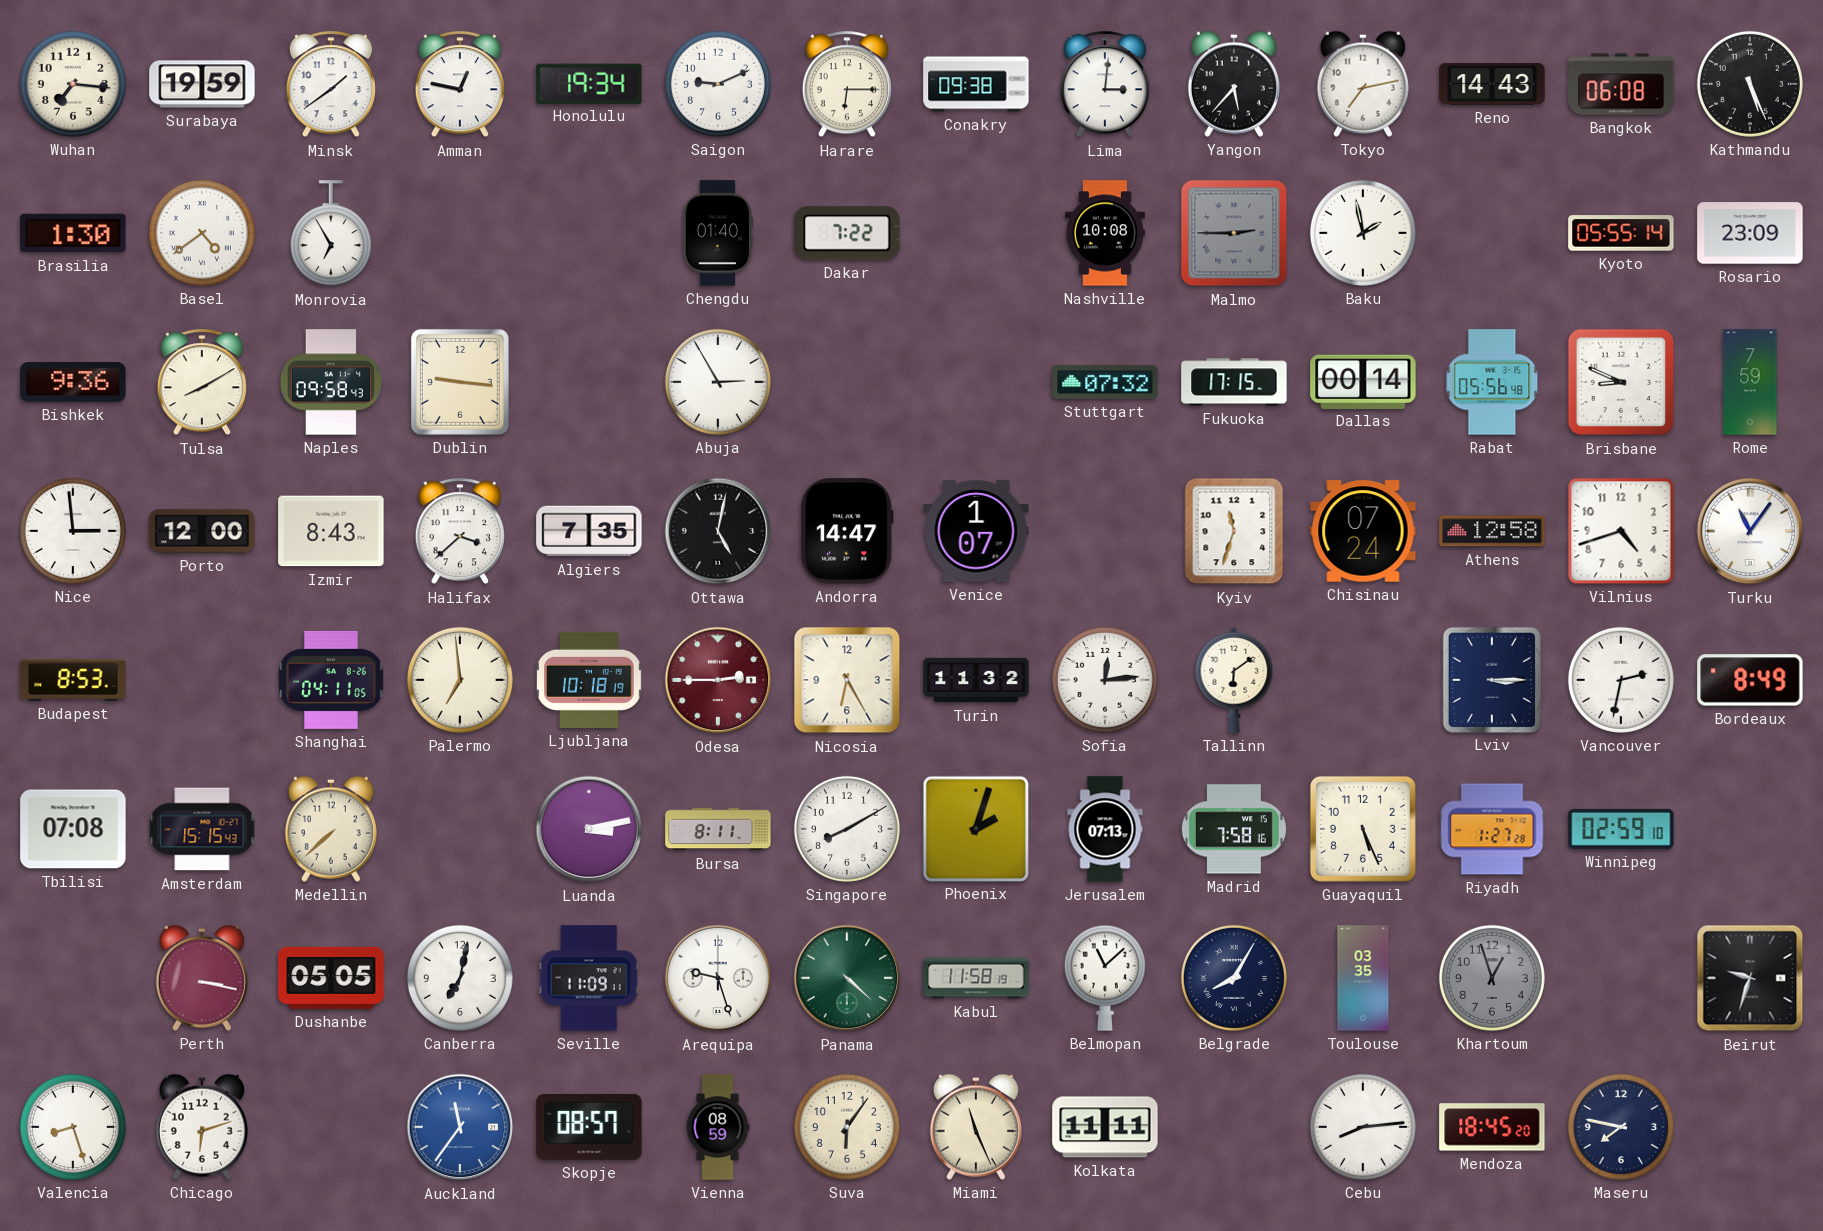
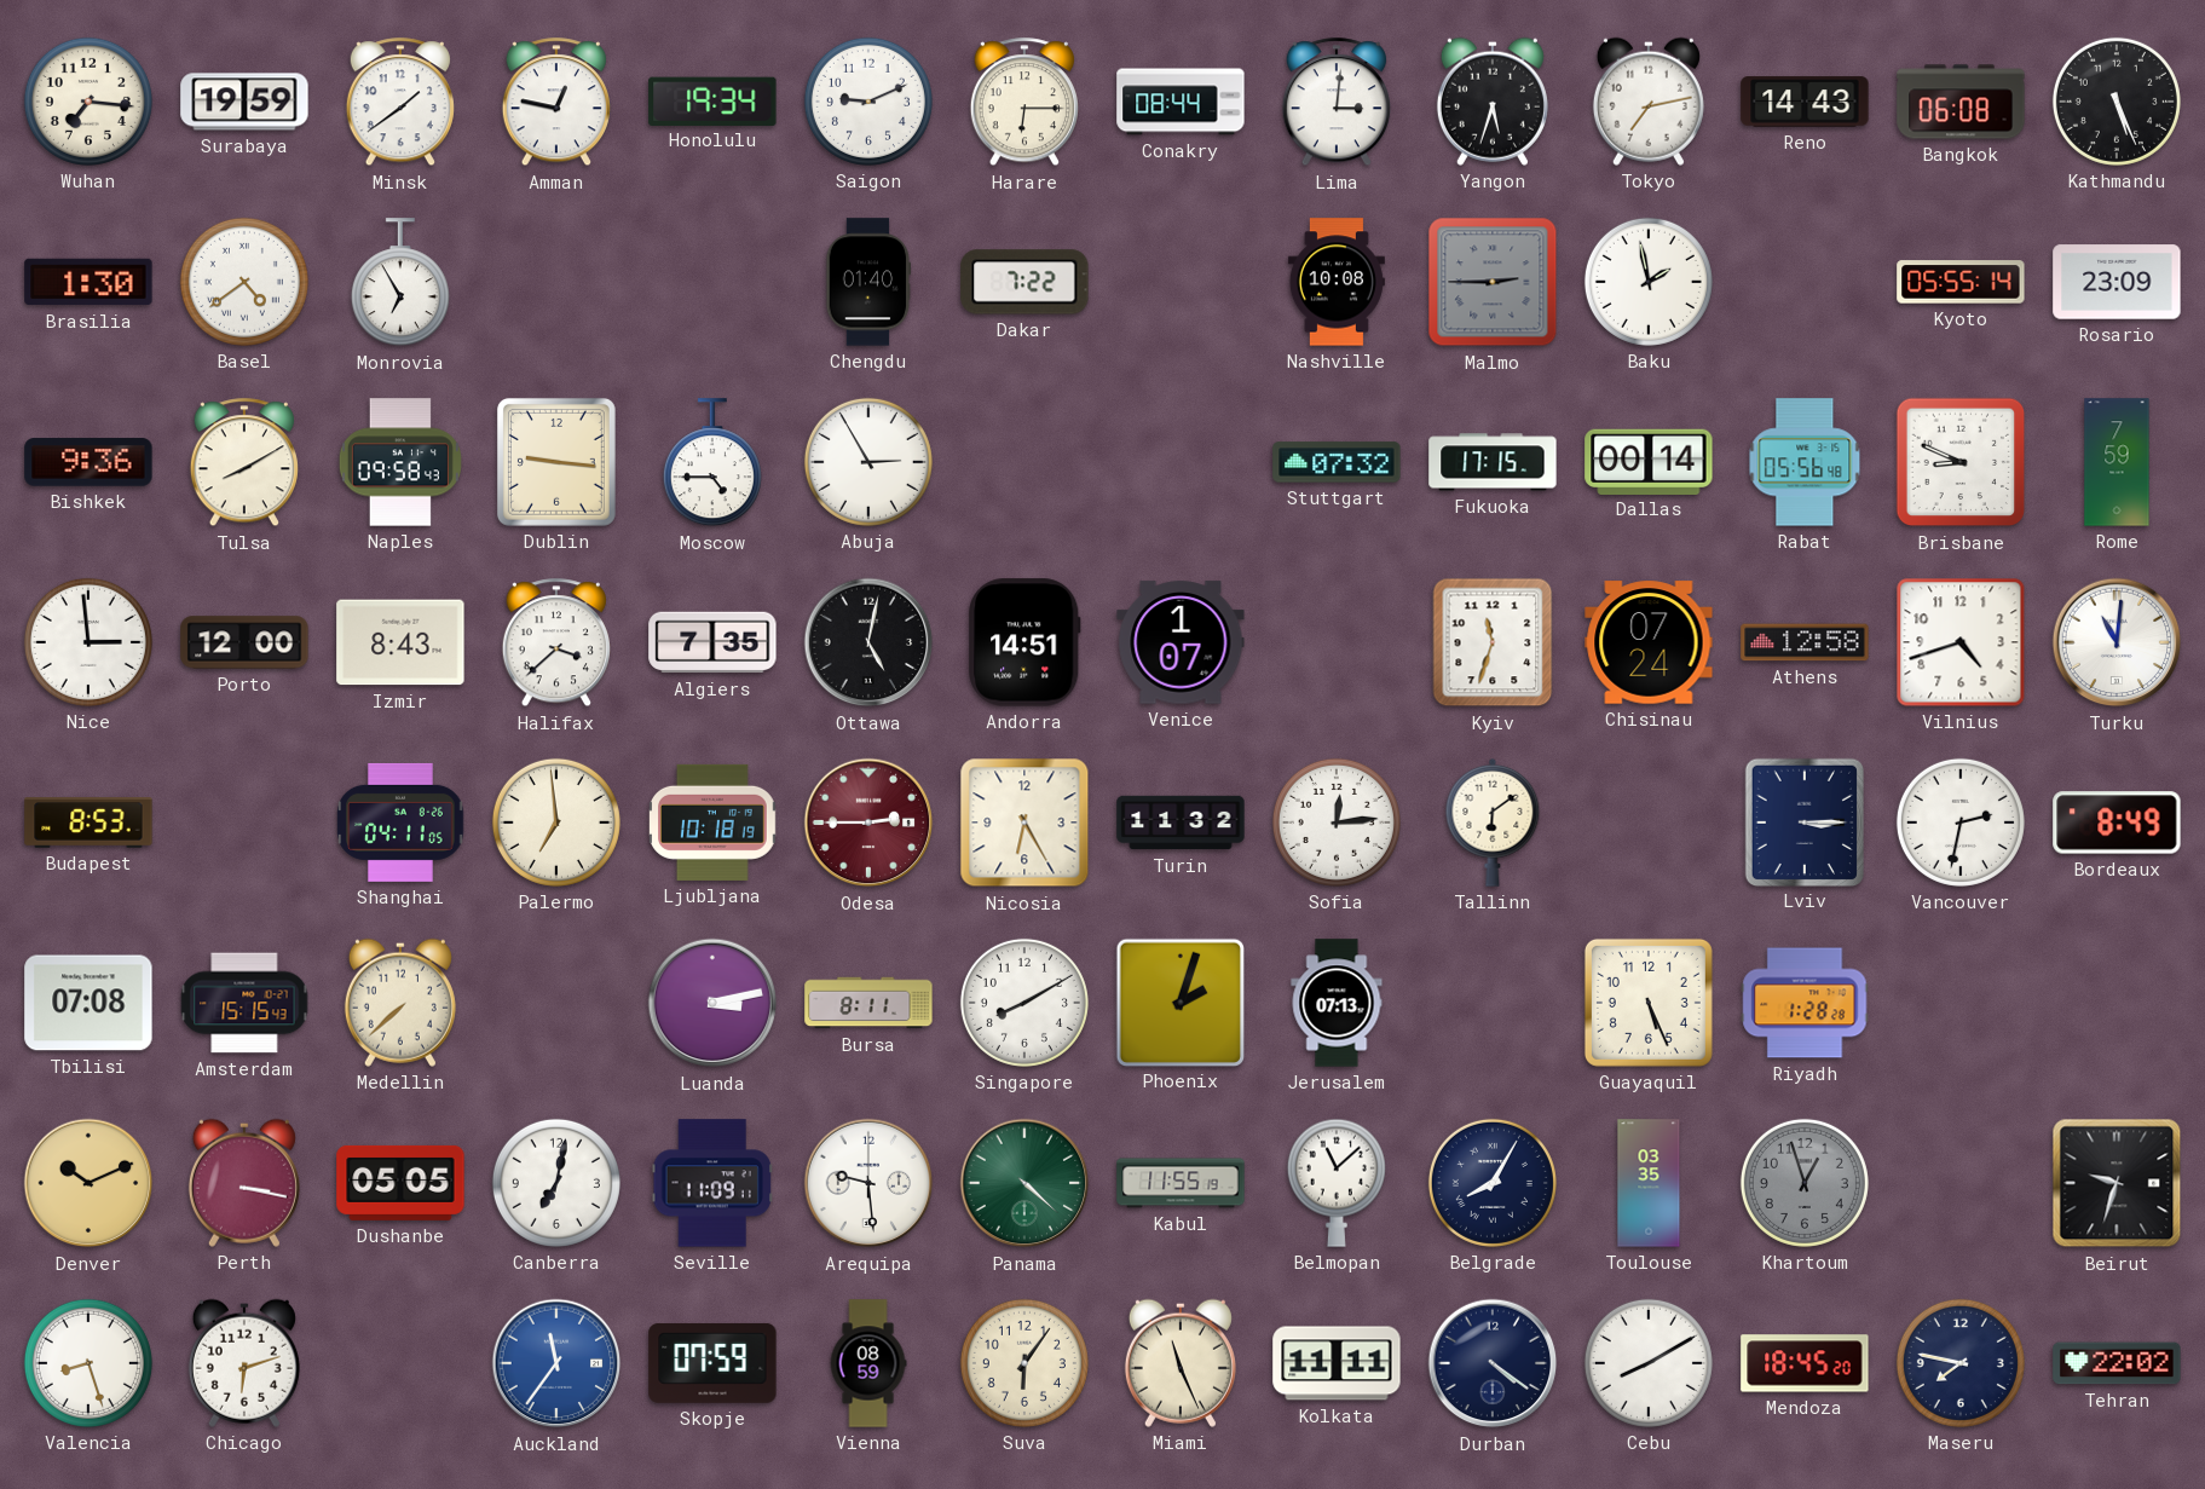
Conakry: 09:38 -> 08:44
Yangon: 5:37 -> 5:33
Moscow: none -> 4:45
Andorra: 14:47 -> 14:51
Turku: 11:06 -> 11:01
Madrid: 7:58 -> none
Riyadh: 1:27 -> 1:28
Winnipeg: 02:59 -> none
Denver: none -> 10:11
Arequipa: 9:27 -> 9:29
Kabul: 11:58 -> 11:55
Skopje: 08:57 -> 07:59
Durban: none -> 4:21
Cebu: 8:14 -> 8:10
Tehran: none -> 22:02
